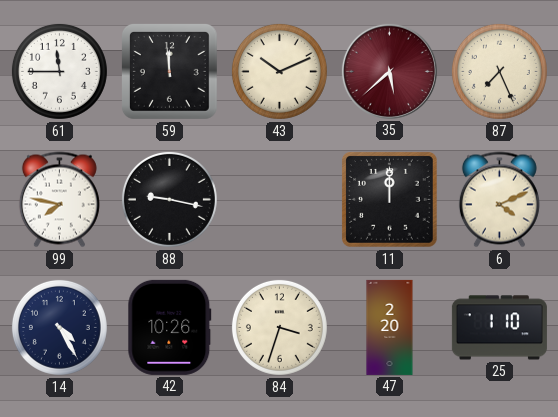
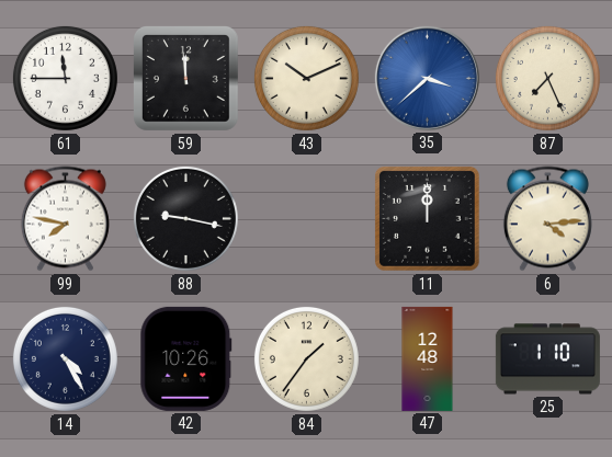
35: 5:38 -> 3:38
35 dial: burgundy -> blue
6: 4:11 -> 4:14
84: 3:33 -> 1:36
47: 2:20 -> 12:48
